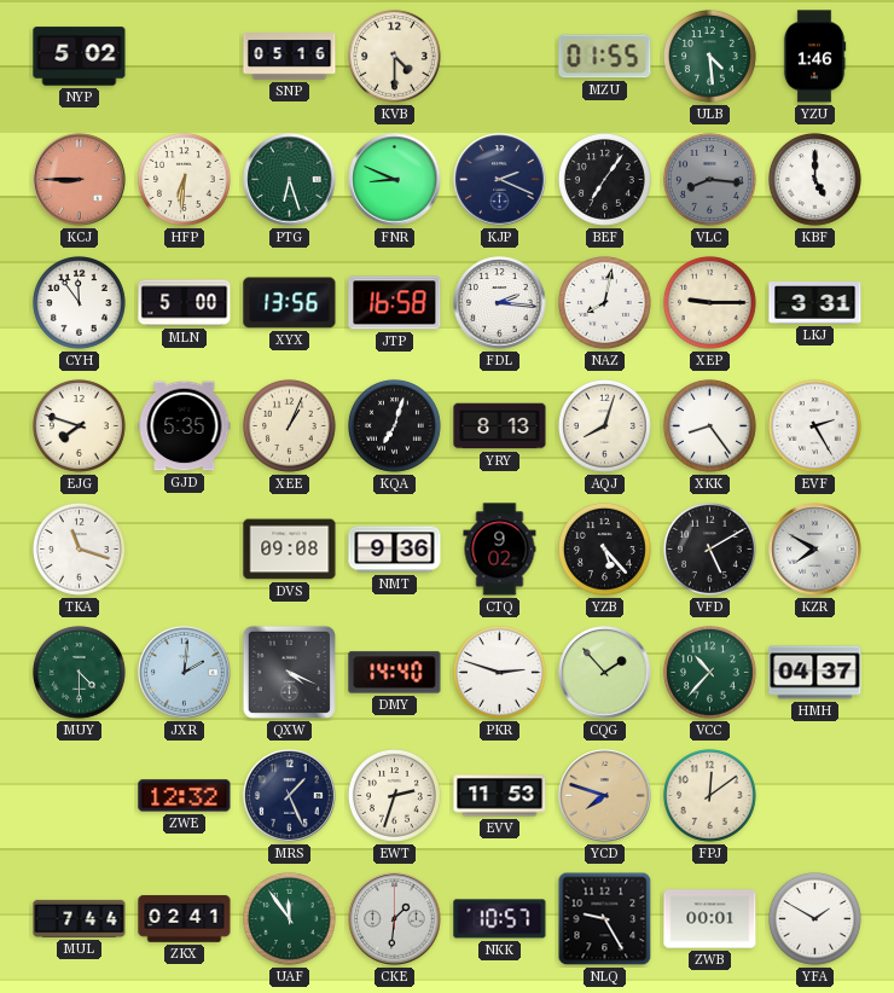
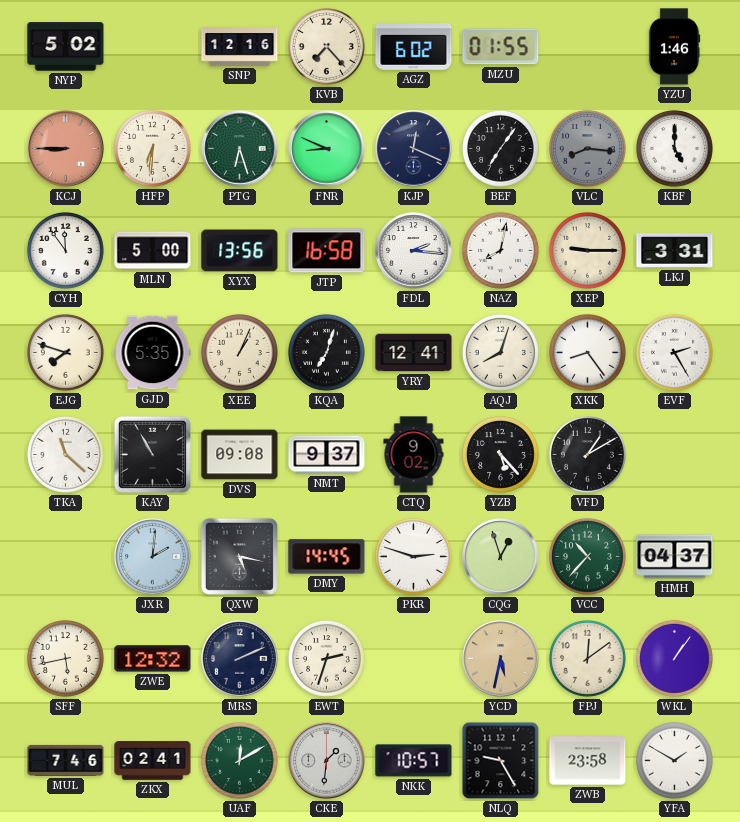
SNP: 05:16 -> 12:16
KVB: 4:30 -> 7:23
AGZ: none -> 6:02
ULB: 4:29 -> none
KJP: 2:19 -> 12:19
YRY: 8:13 -> 12:41
TKA: 11:18 -> 11:22
KAY: none -> 10:55
NMT: 9:36 -> 9:37
VFD: 5:10 -> 1:10
KZR: 7:50 -> none
MUY: 4:30 -> none
QXW: 4:19 -> 5:17
DMY: 14:40 -> 14:45
CQG: 1:53 -> 12:57
SFF: none -> 5:43
MRS: 1:26 -> 2:11
EVV: 11:53 -> none
YCD: 7:48 -> 5:32
WKL: none -> 1:06
MUL: 7:44 -> 7:46
UAF: 11:54 -> 12:10
ZWB: 00:01 -> 23:58
